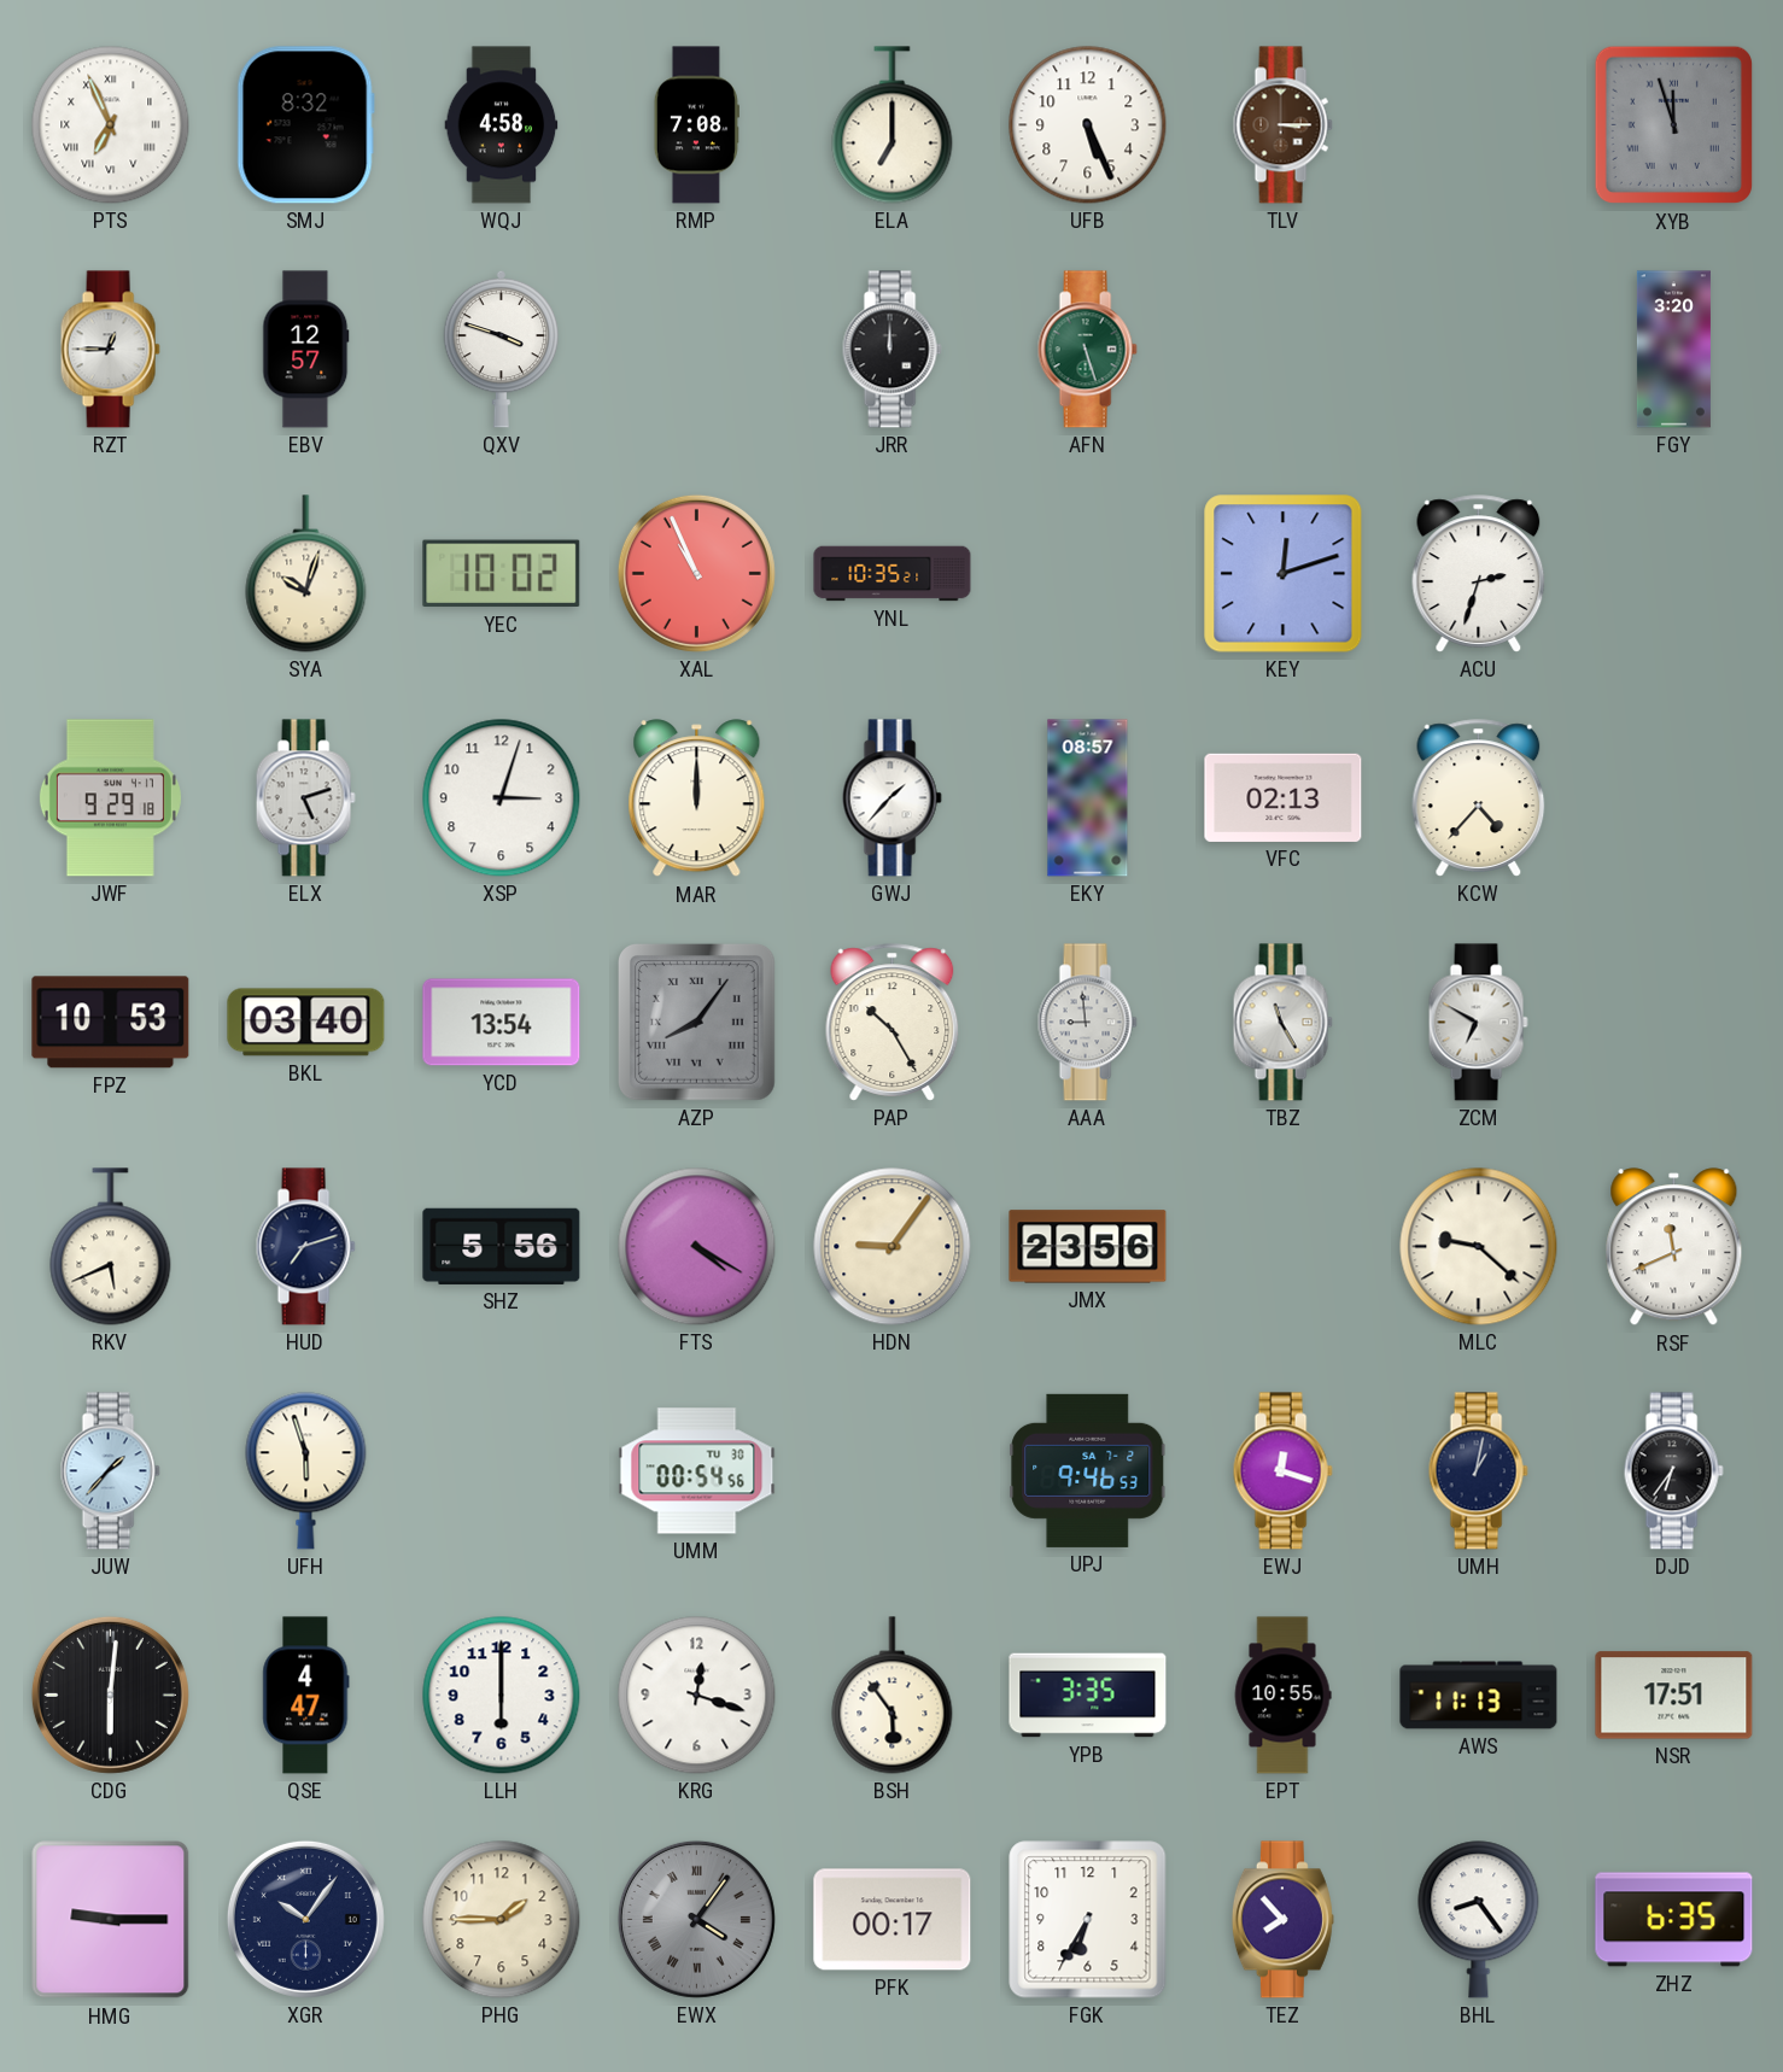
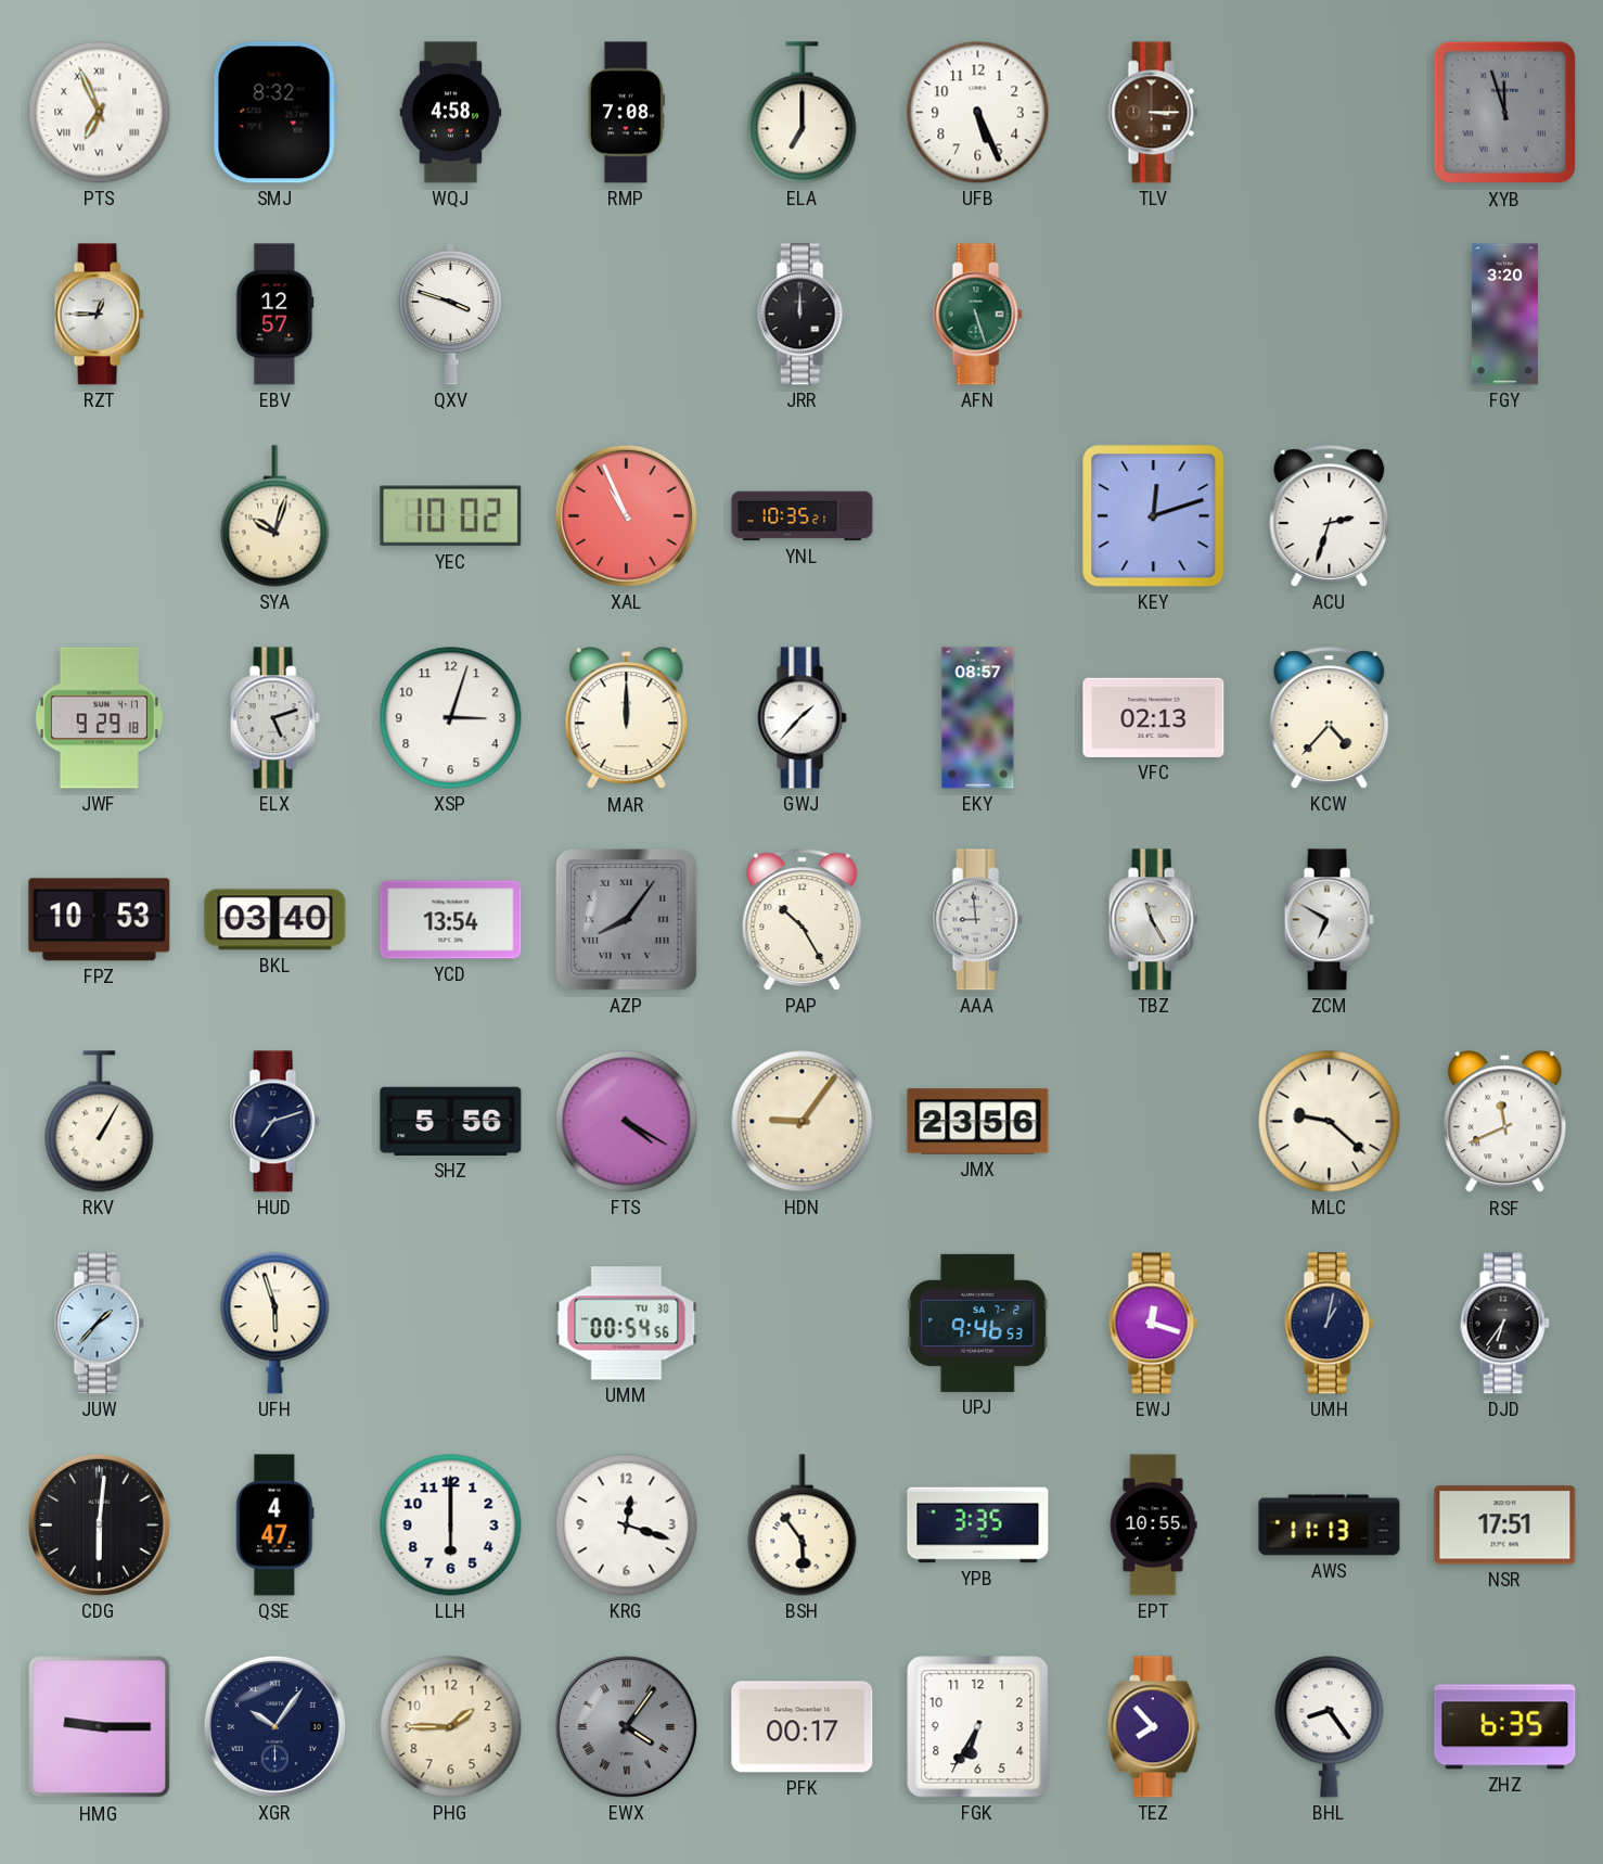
RKV: 5:41 -> 1:05
